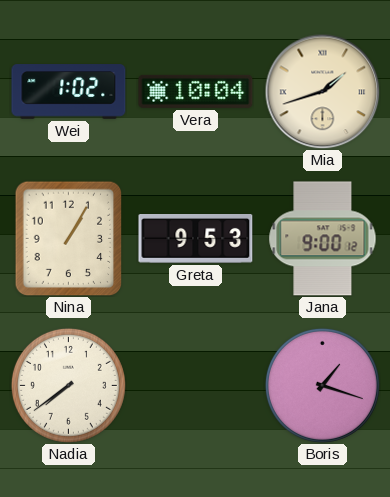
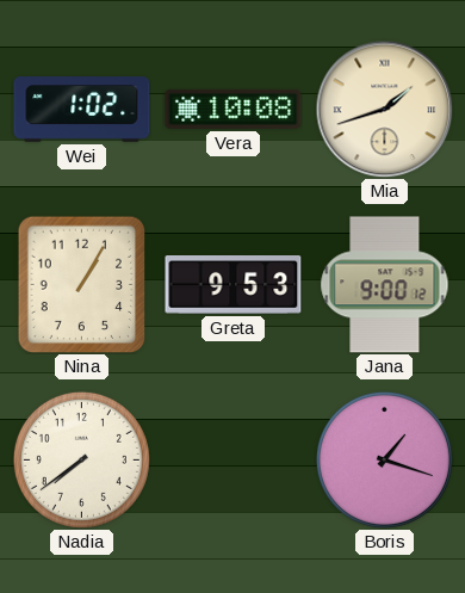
Vera: 10:04 -> 10:08
